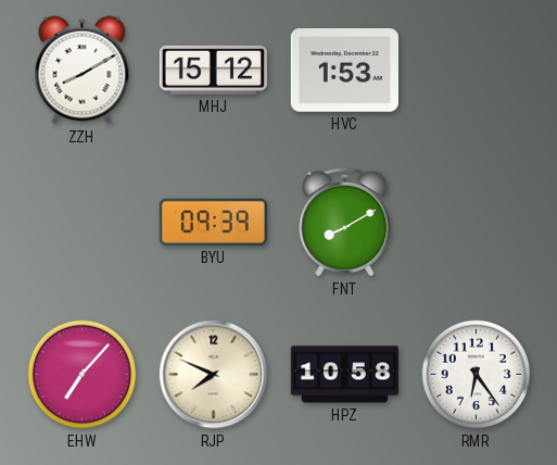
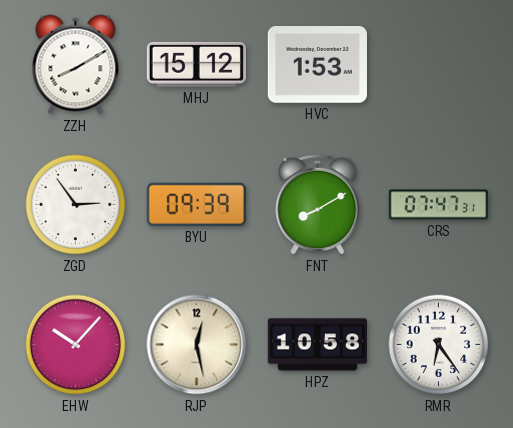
ZGD: none -> 2:54
CRS: none -> 07:47
EHW: 7:07 -> 10:07
RJP: 7:49 -> 12:28
